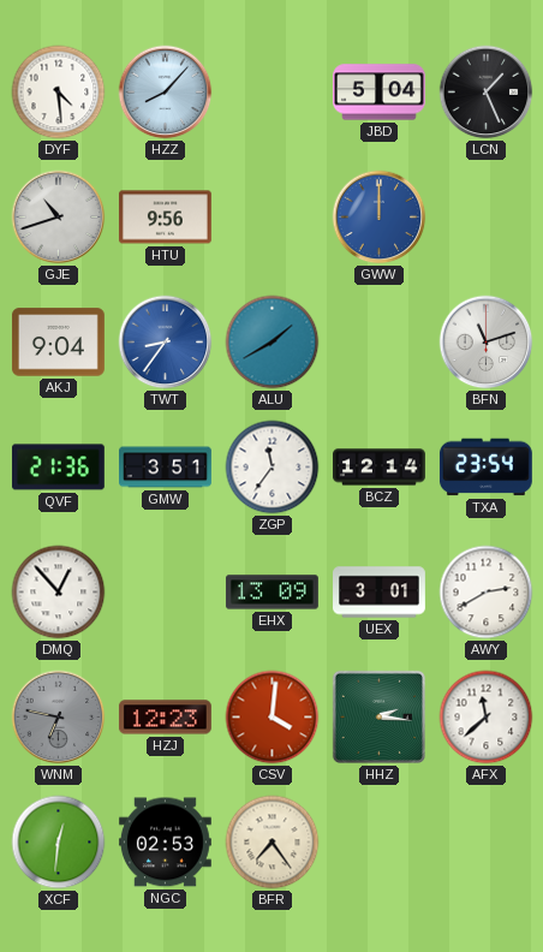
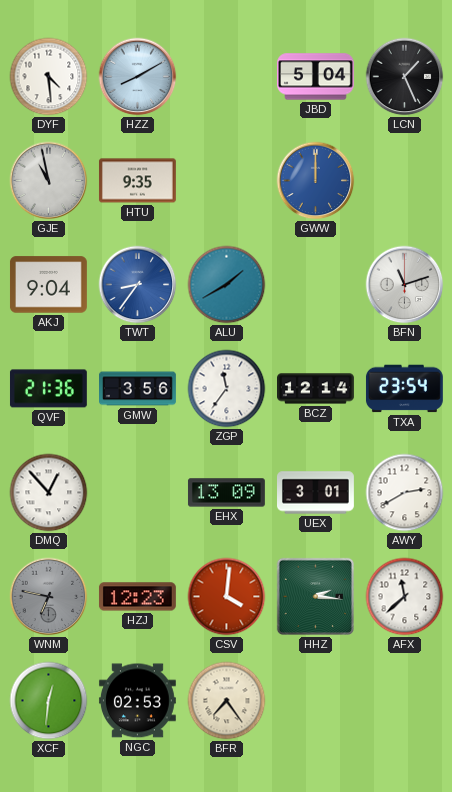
HZZ: 8:07 -> 8:10
GJE: 10:42 -> 10:58
HTU: 9:56 -> 9:35
GMW: 3:51 -> 3:56
